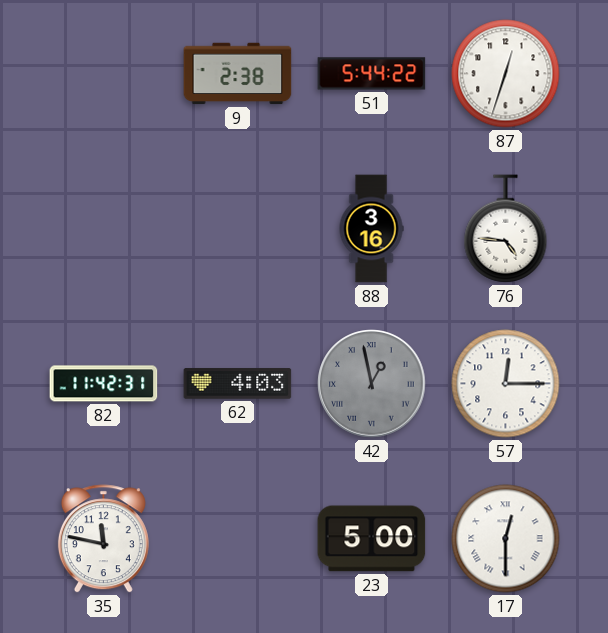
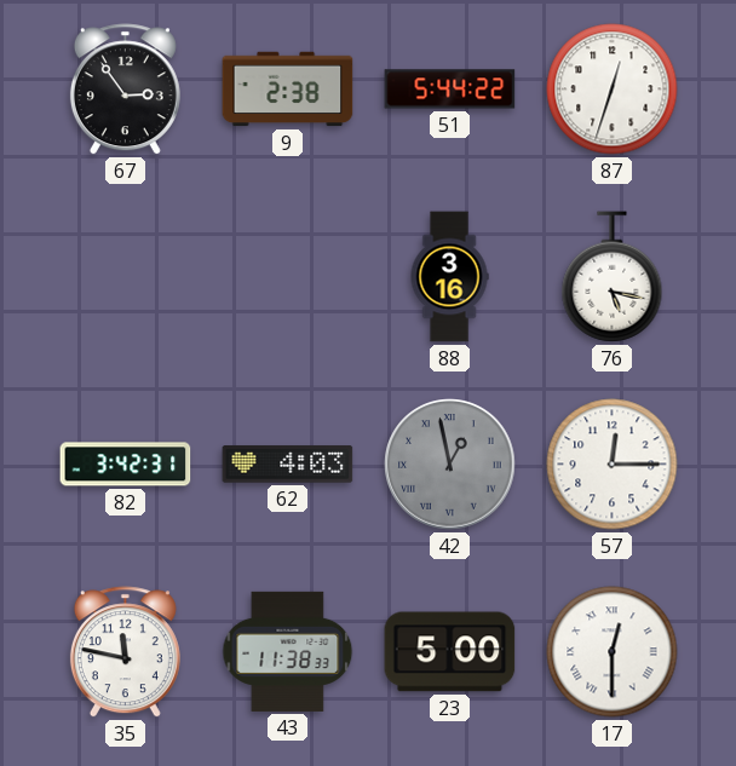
67: none -> 2:54
76: 4:46 -> 5:17
82: 11:42 -> 3:42
43: none -> 11:38
